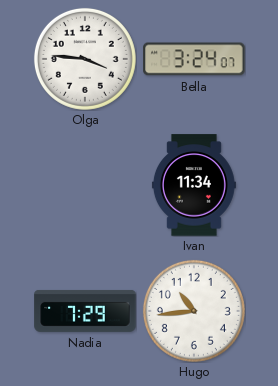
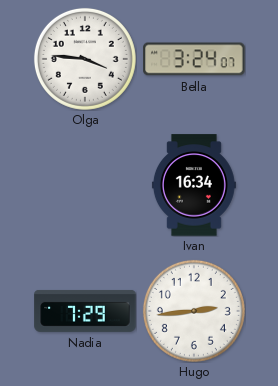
Ivan: 11:34 -> 16:34
Hugo: 10:44 -> 2:44
